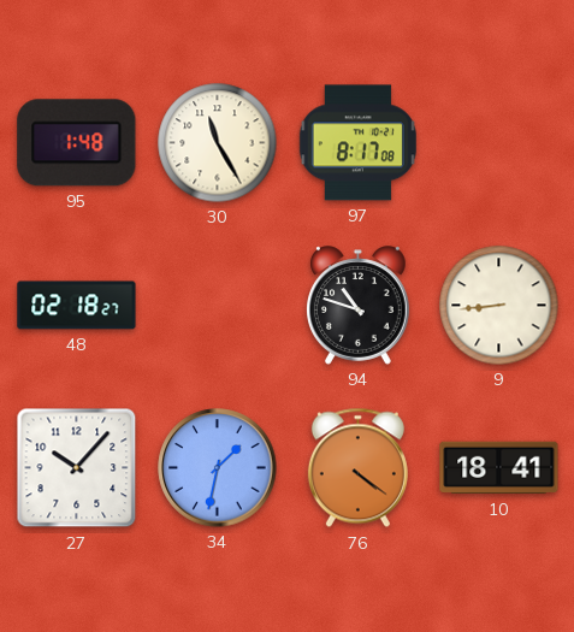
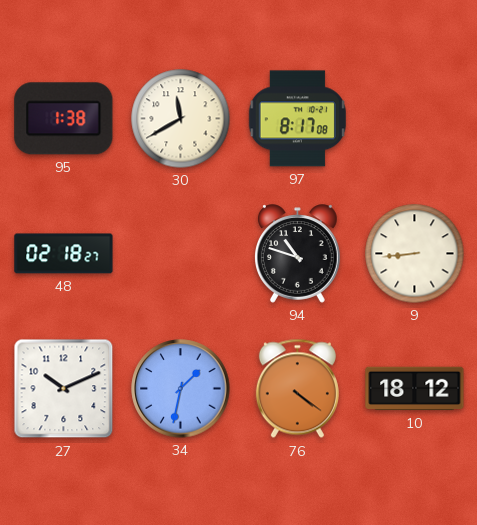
95: 1:48 -> 1:38
30: 11:25 -> 11:40
27: 10:07 -> 10:11
10: 18:41 -> 18:12
